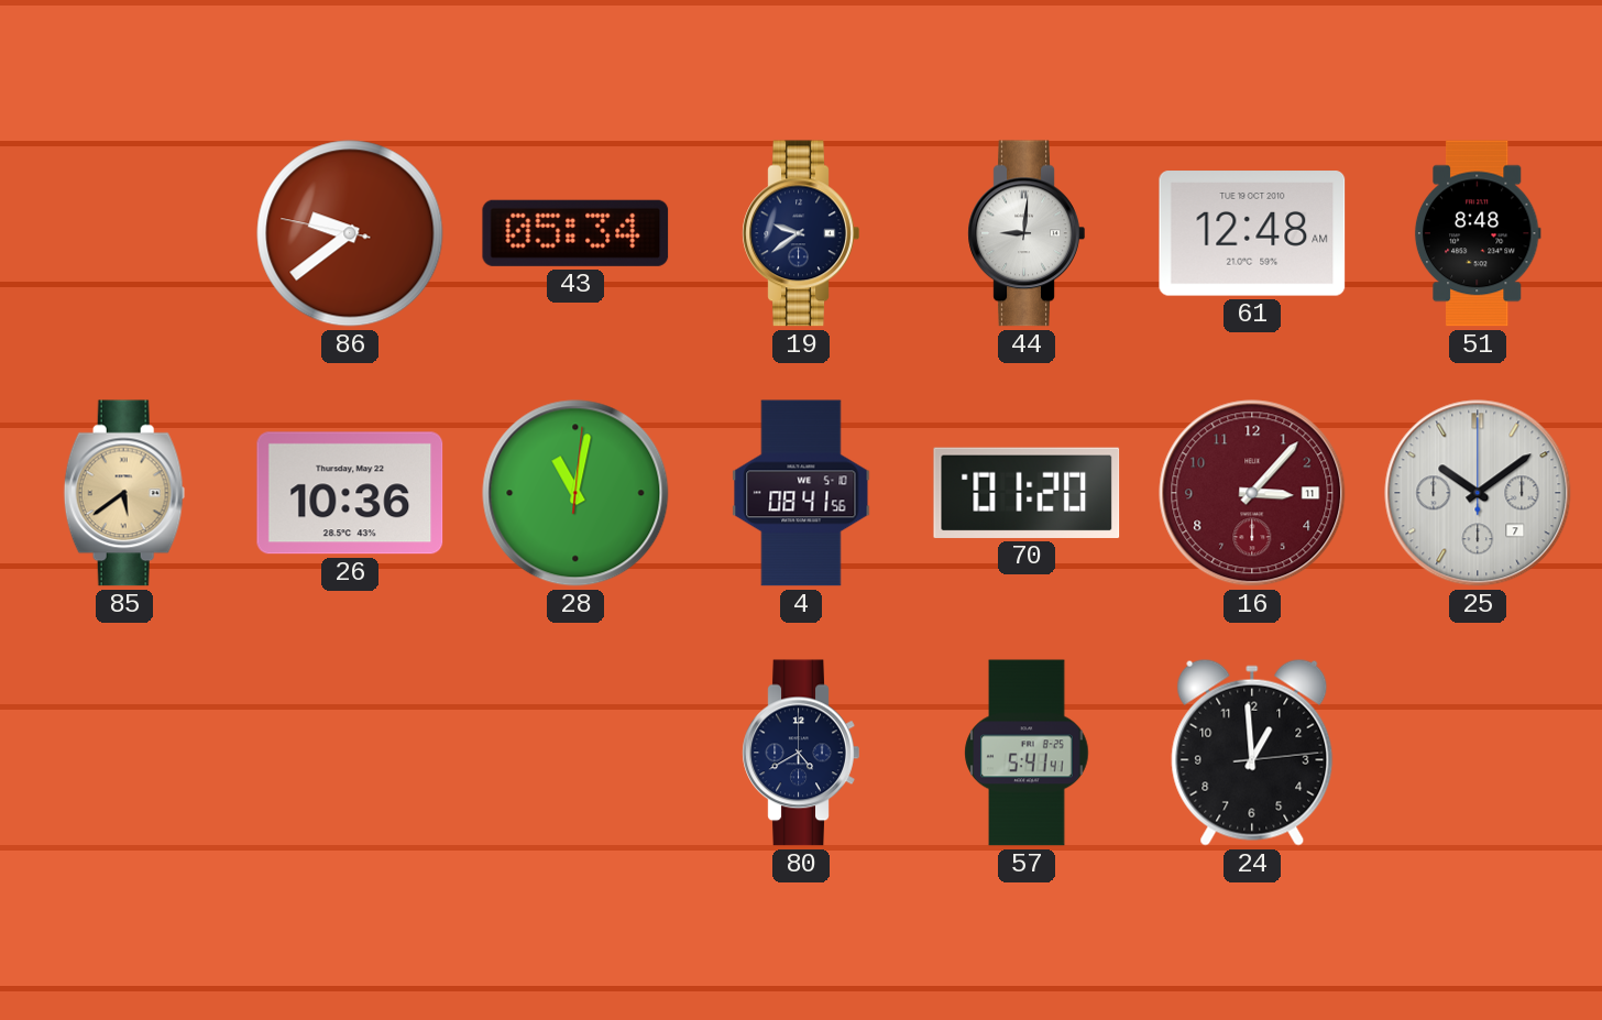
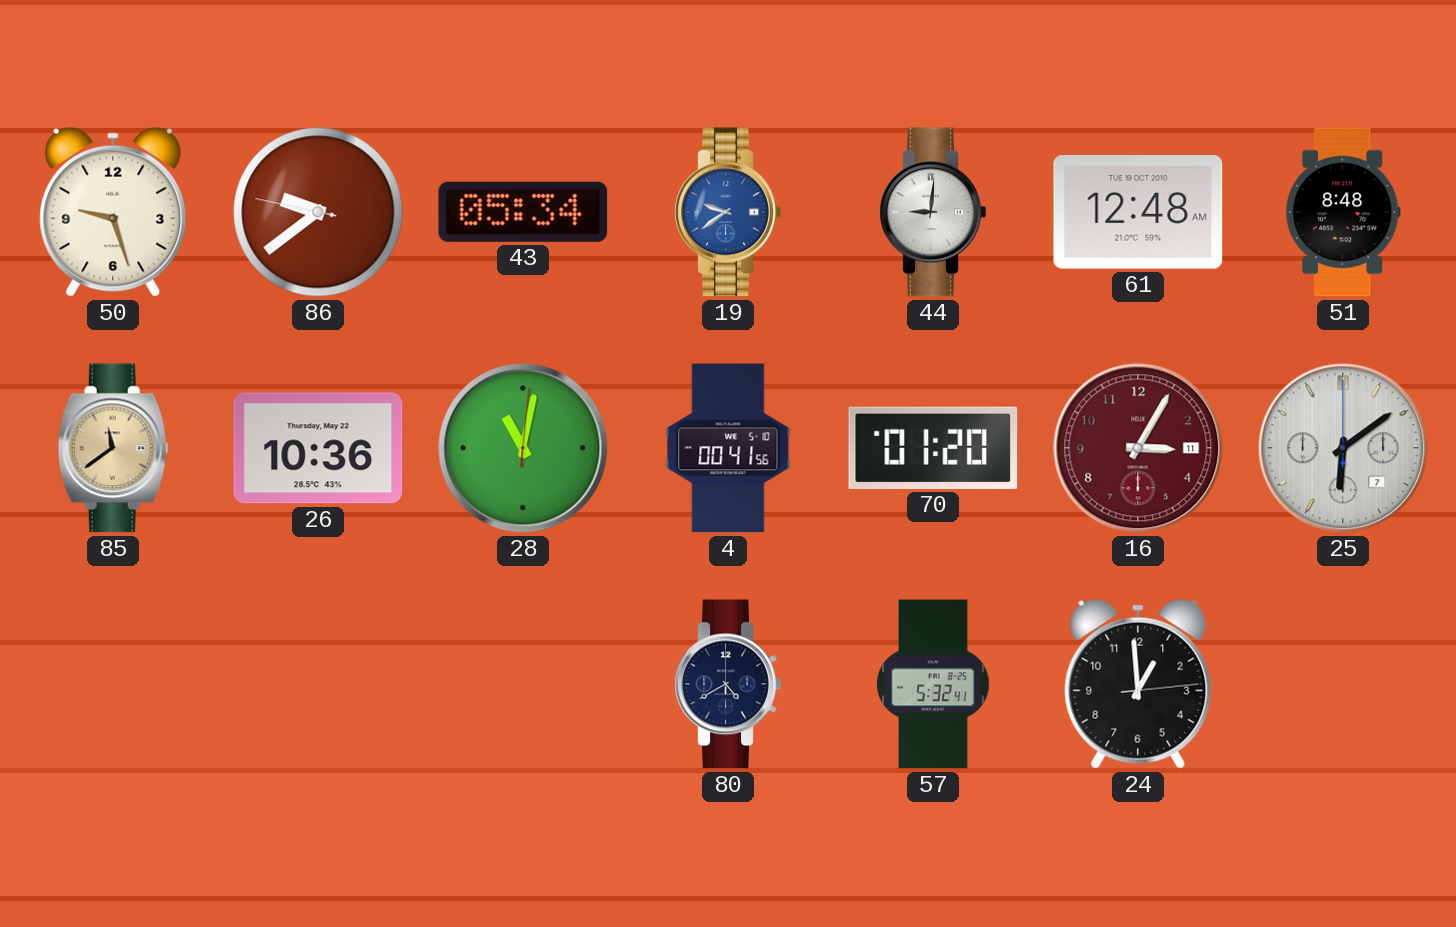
50: none -> 9:27
19 dial: navy -> blue
85: 5:39 -> 11:39
4: 08:41 -> 00:41
16: 3:07 -> 3:05
25: 10:09 -> 6:09
57: 5:41 -> 5:32
